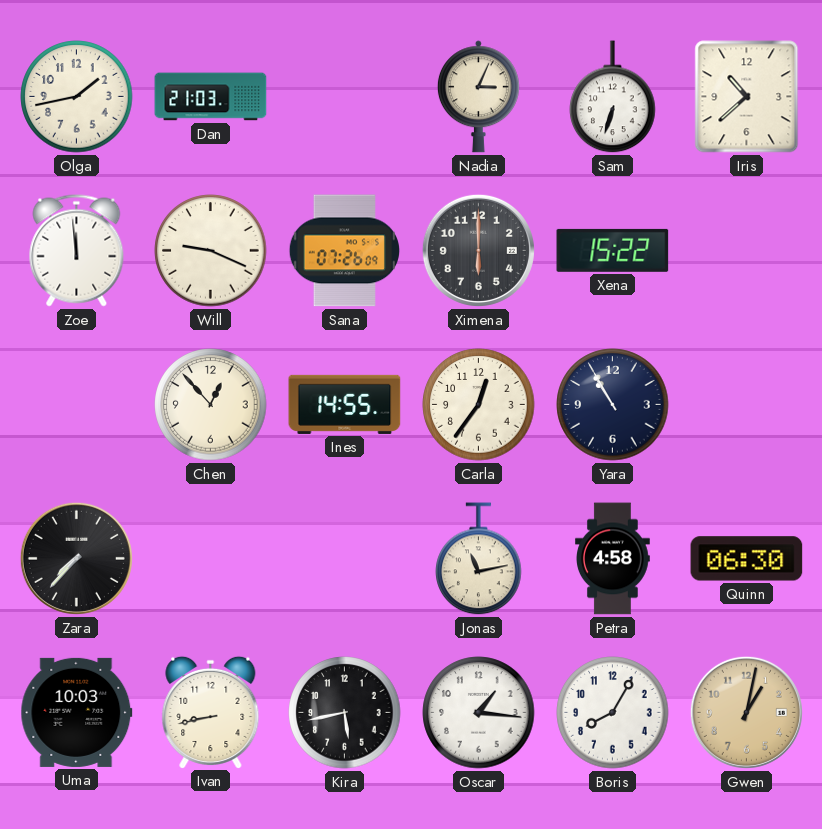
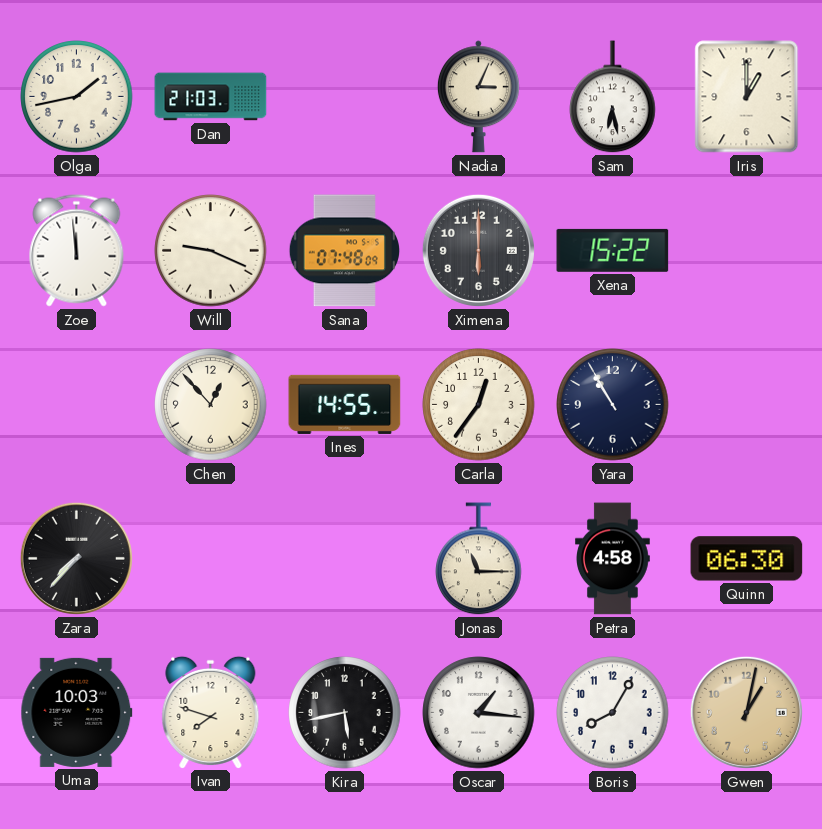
Sam: 6:33 -> 6:28
Iris: 10:38 -> 1:00
Sana: 07:26 -> 07:48
Jonas: 11:13 -> 11:15
Ivan: 8:43 -> 7:48
